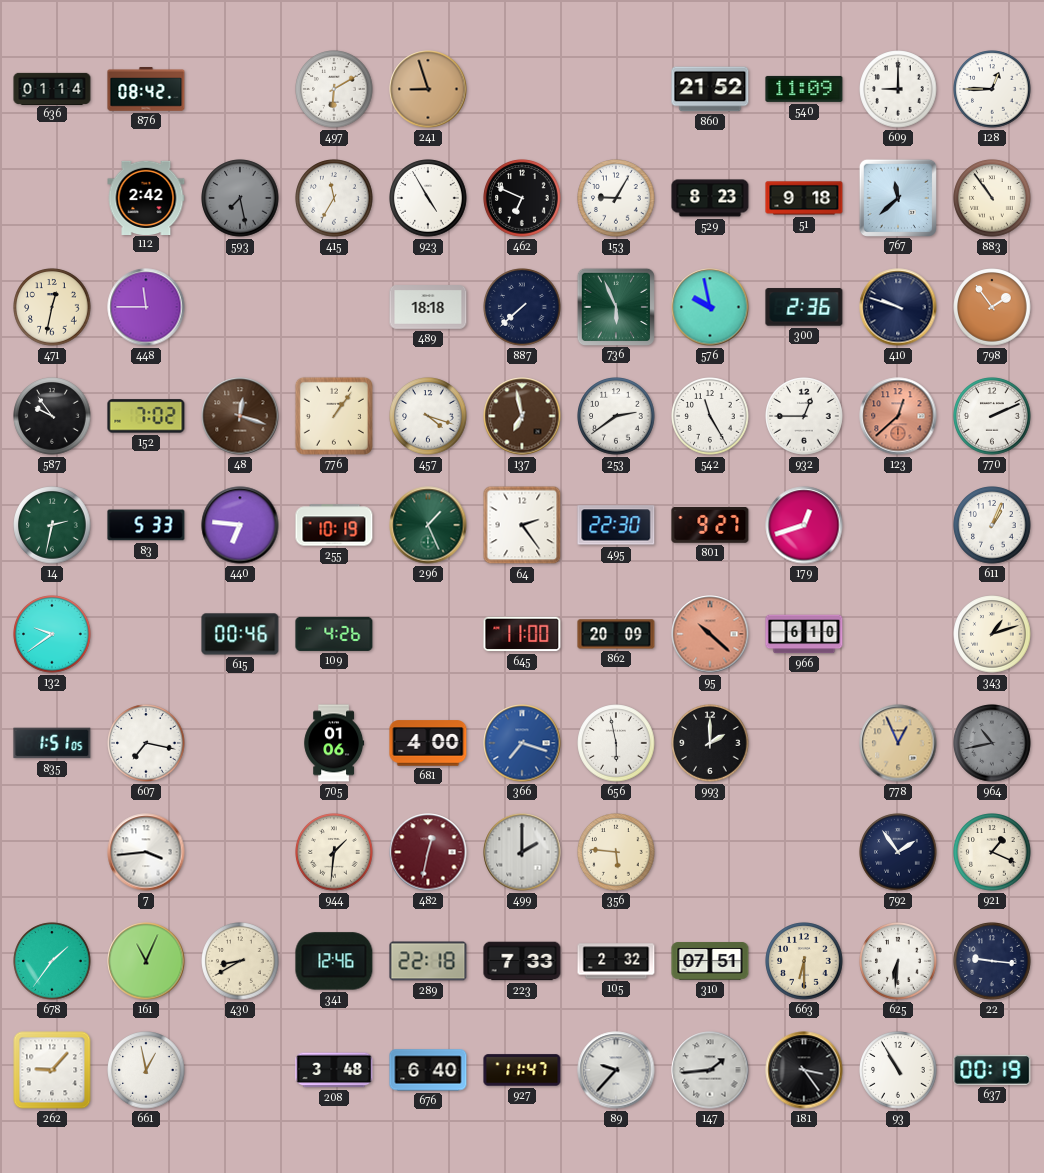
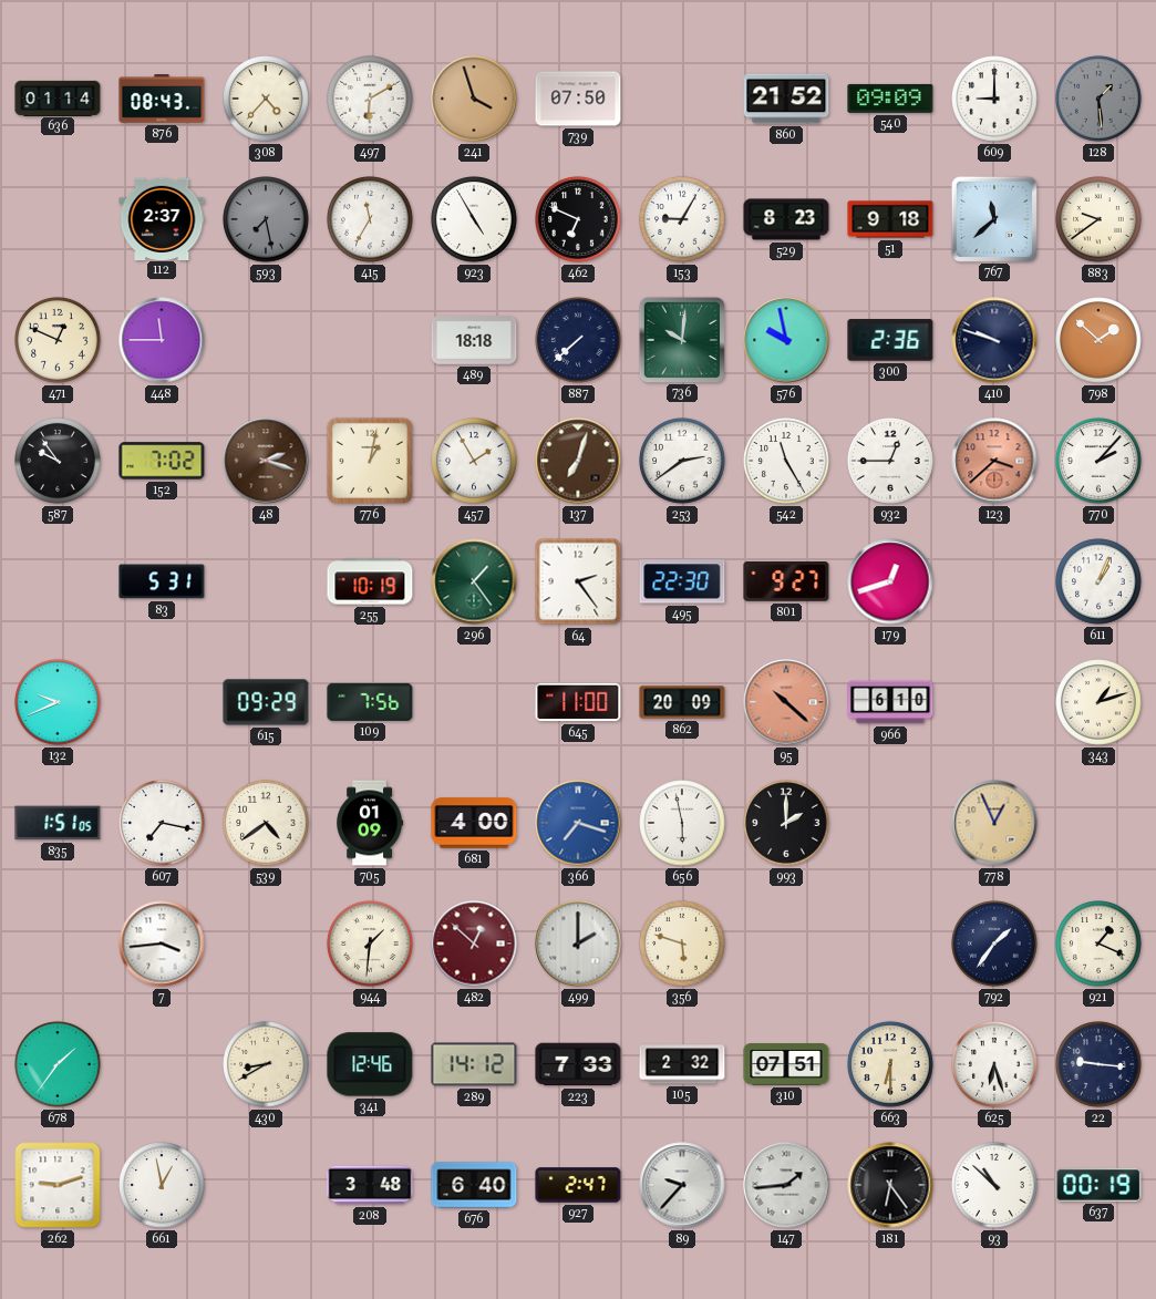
876: 08:42 -> 08:43
308: none -> 4:37
241: 8:57 -> 3:57
739: none -> 07:50
540: 11:09 -> 09:09
128: 12:45 -> 1:29
128 dial: white -> grey
112: 2:42 -> 2:37
883: 10:54 -> 9:39
471: 12:32 -> 12:49
736: 5:56 -> 10:01
798: 1:54 -> 1:52
48: 12:18 -> 2:18
776: 1:06 -> 1:02
457: 4:18 -> 1:55
137: 6:58 -> 7:03
123: 12:38 -> 3:38
770: 2:11 -> 2:07
14: 2:32 -> none
83: 5:33 -> 5:31
440: 6:46 -> none
296: 1:26 -> 1:24
132: 9:39 -> 9:41
615: 00:46 -> 09:29
109: 4:26 -> 7:56
539: none -> 4:39
705: 01:06 -> 01:09
964: 10:43 -> none
482: 12:32 -> 12:52
356: 5:46 -> 5:48
792: 1:54 -> 1:36
161: 11:04 -> none
289: 22:18 -> 14:12
625: 6:31 -> 6:27
262: 9:07 -> 9:12
927: 11:47 -> 2:47
181: 3:24 -> 6:24
93: 10:55 -> 10:52
